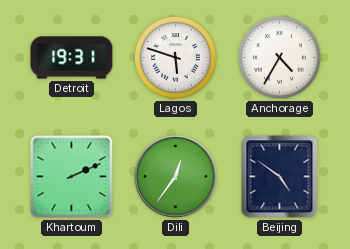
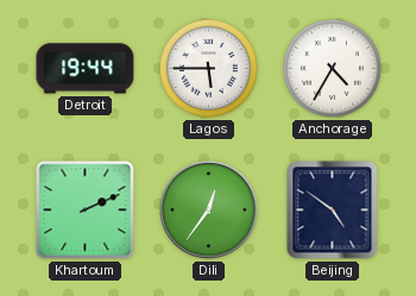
Detroit: 19:31 -> 19:44
Lagos: 5:48 -> 5:45
